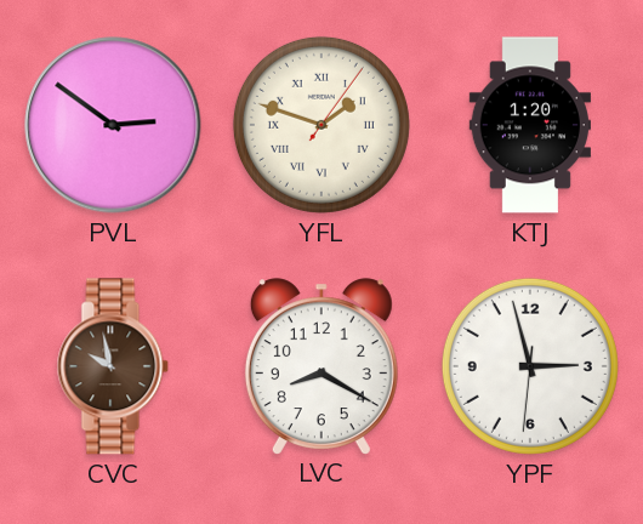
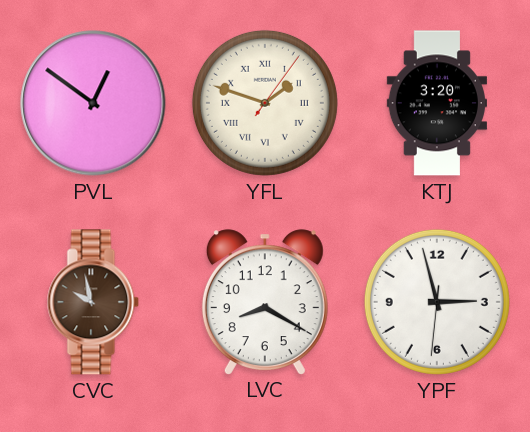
PVL: 2:51 -> 12:51
KTJ: 1:20 -> 3:20
